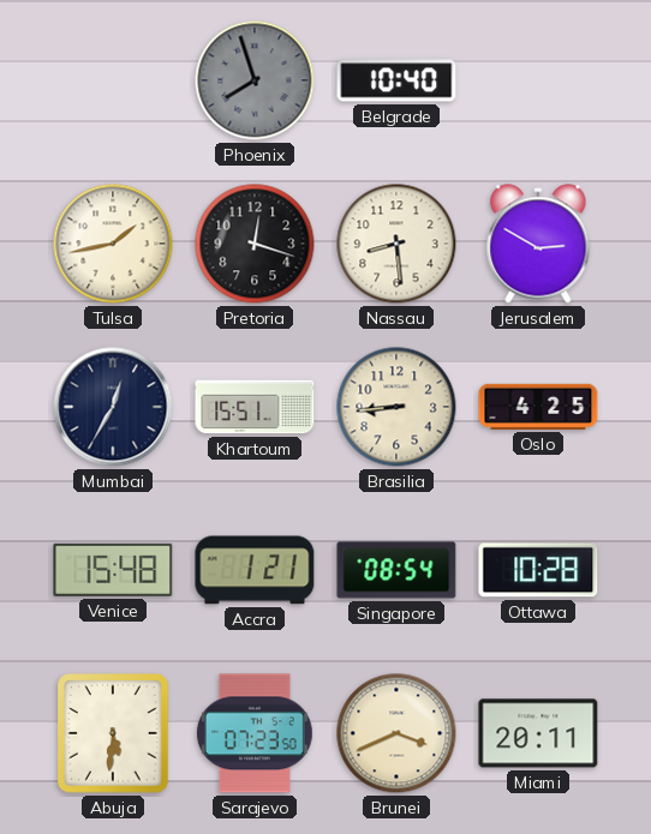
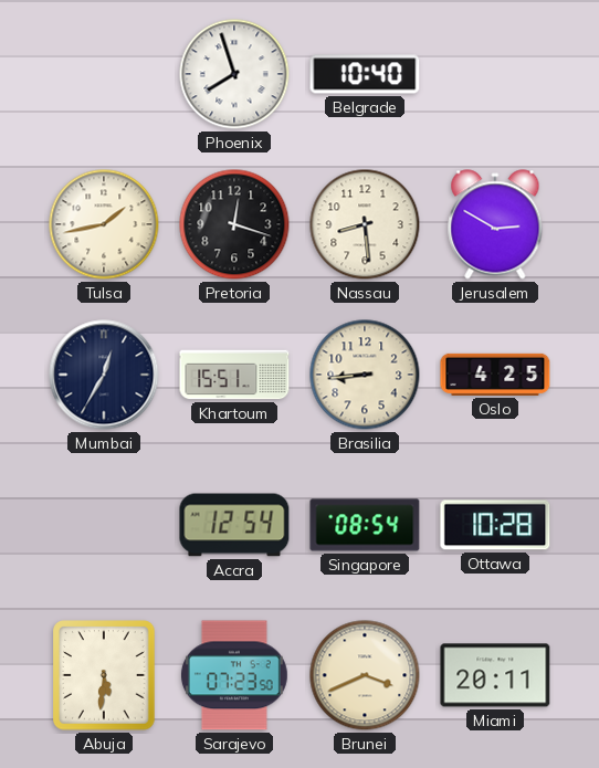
Phoenix dial: grey -> white
Venice: 15:48 -> none
Accra: 1:21 -> 12:54
